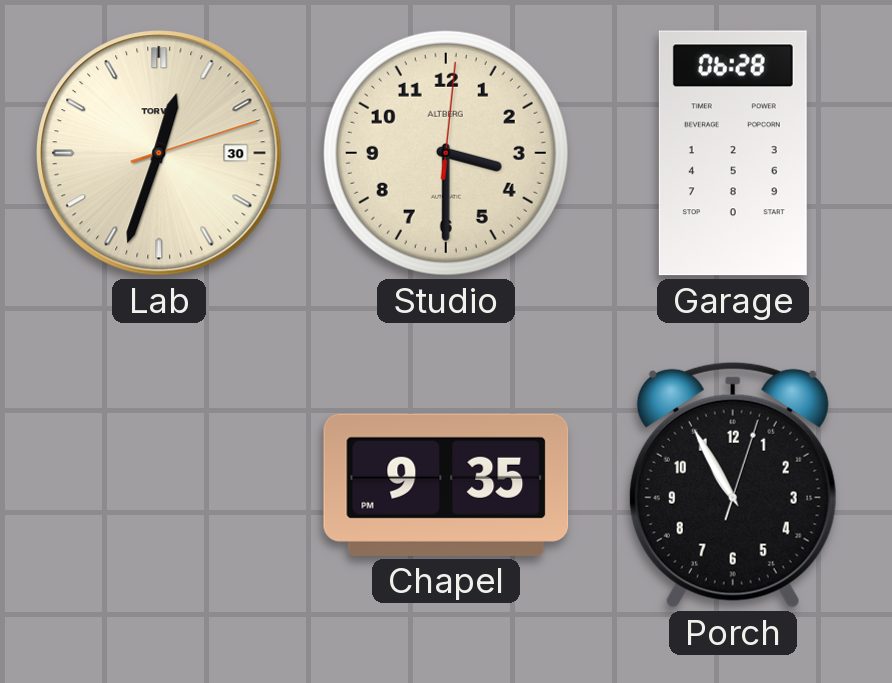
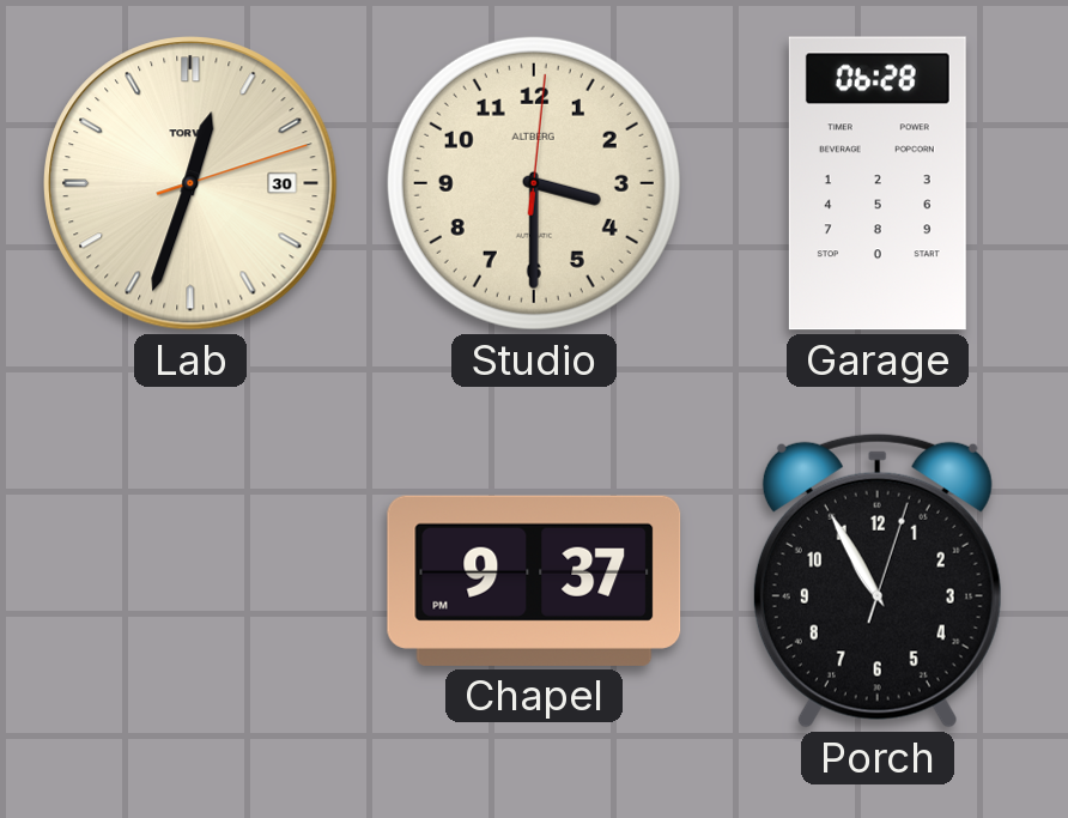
Chapel: 9:35 -> 9:37
